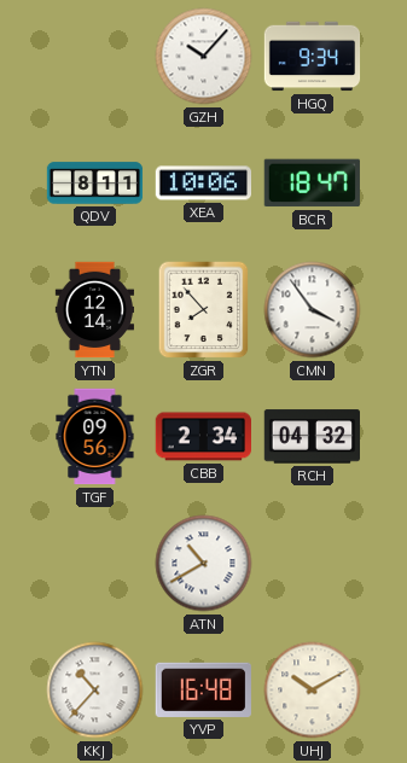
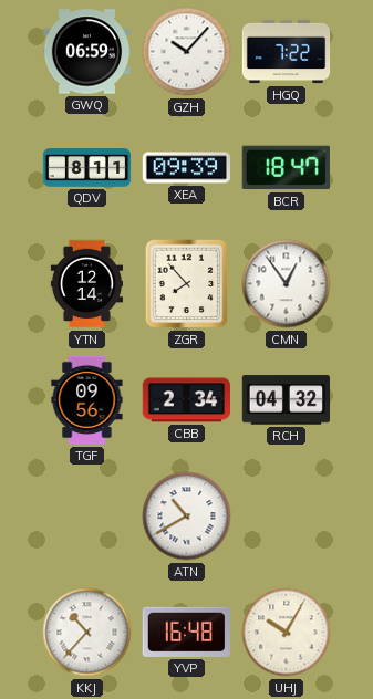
GWQ: none -> 06:59
HGQ: 9:34 -> 7:22
XEA: 10:06 -> 09:39
CMN: 3:54 -> 12:54
UHJ: 10:10 -> 10:05
